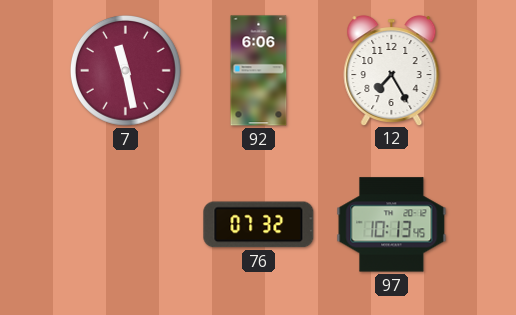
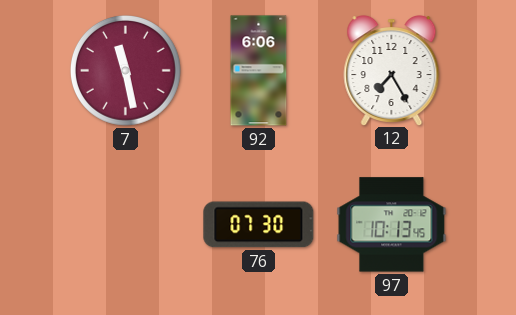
76: 07:32 -> 07:30
